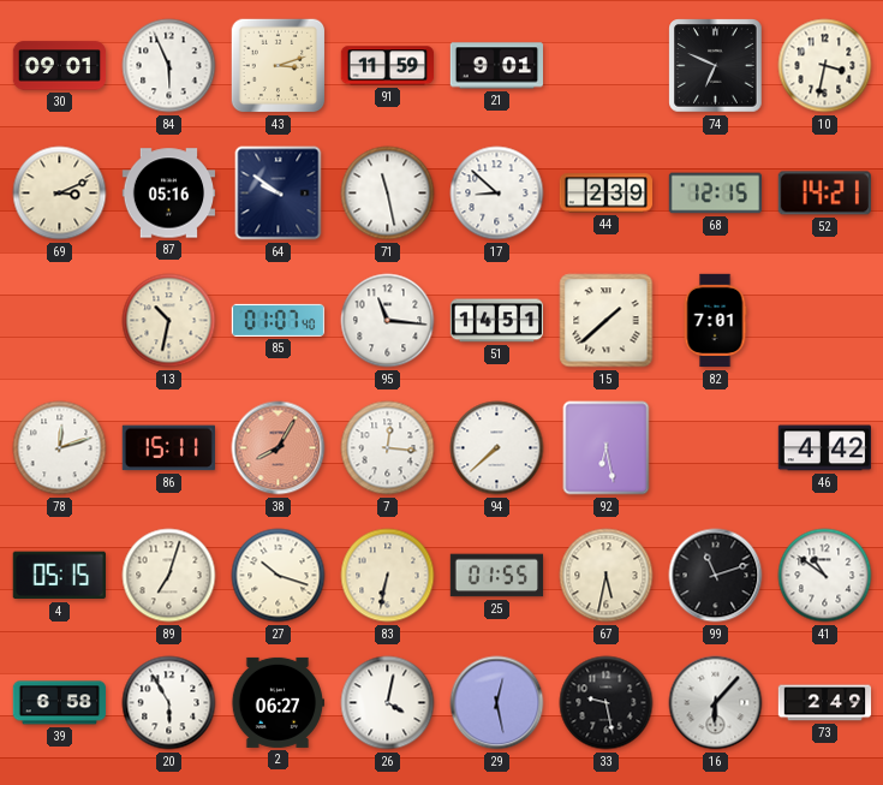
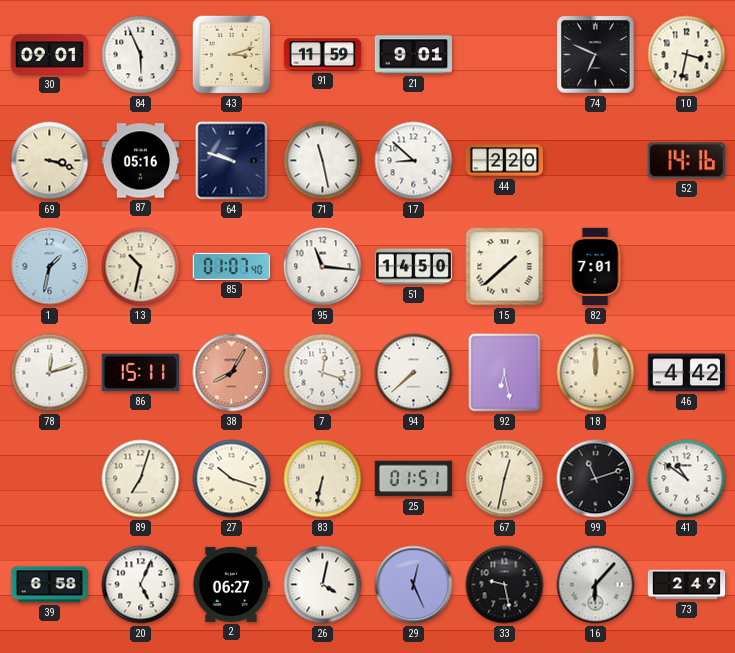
69: 3:11 -> 3:18
64: 9:51 -> 9:48
44: 2:39 -> 2:20
68: 12:15 -> none
52: 14:21 -> 14:16
1: none -> 1:32
51: 14:51 -> 14:50
7: 12:16 -> 12:18
18: none -> 12:00
4: 05:15 -> none
25: 01:55 -> 01:51
67: 5:32 -> 12:32
20: 5:55 -> 5:04
29: 12:28 -> 12:26
